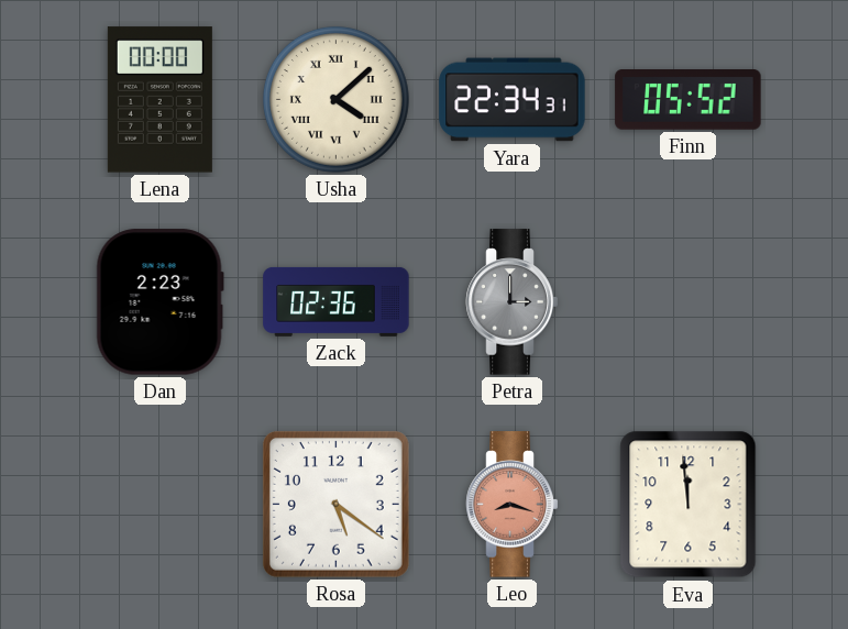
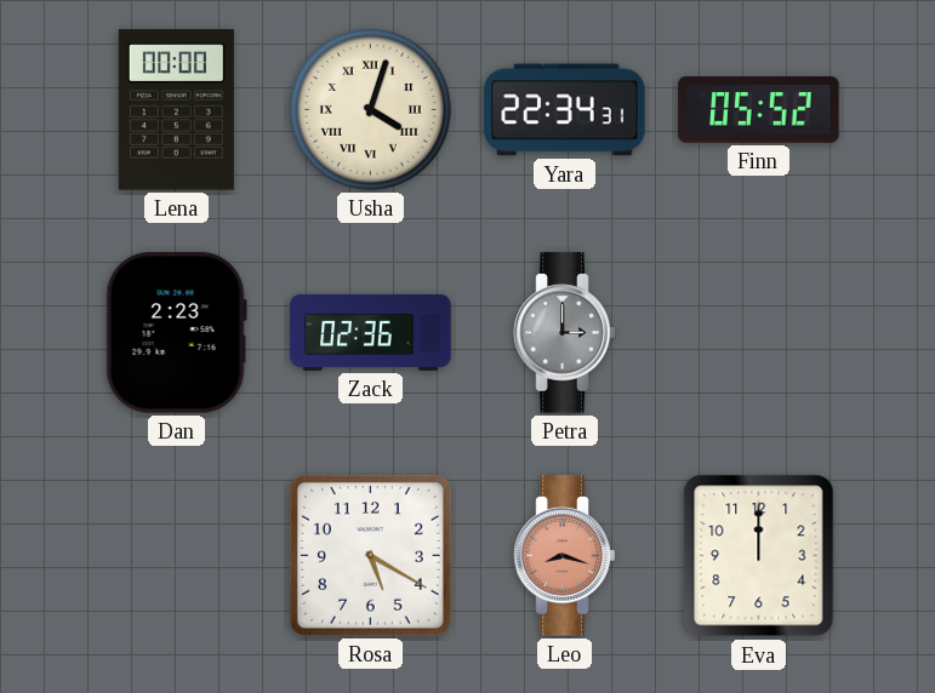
Usha: 4:08 -> 4:03
Rosa: 5:21 -> 5:20
Eva: 11:59 -> 12:00
